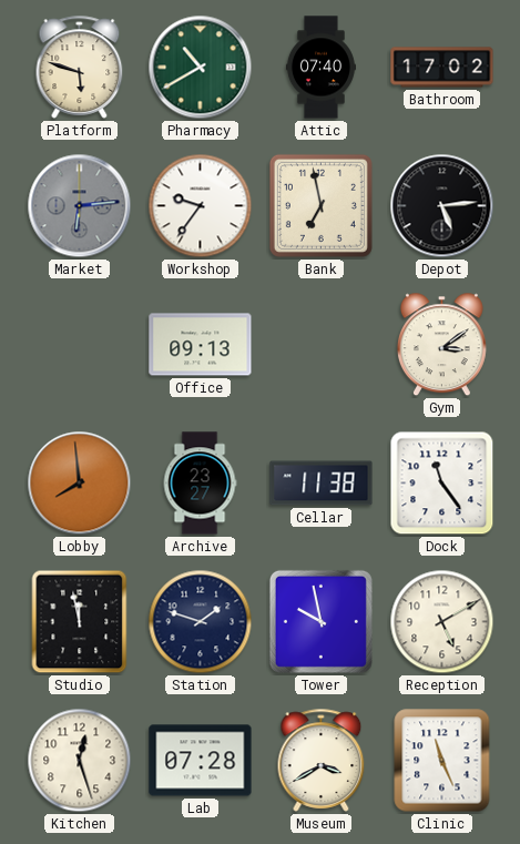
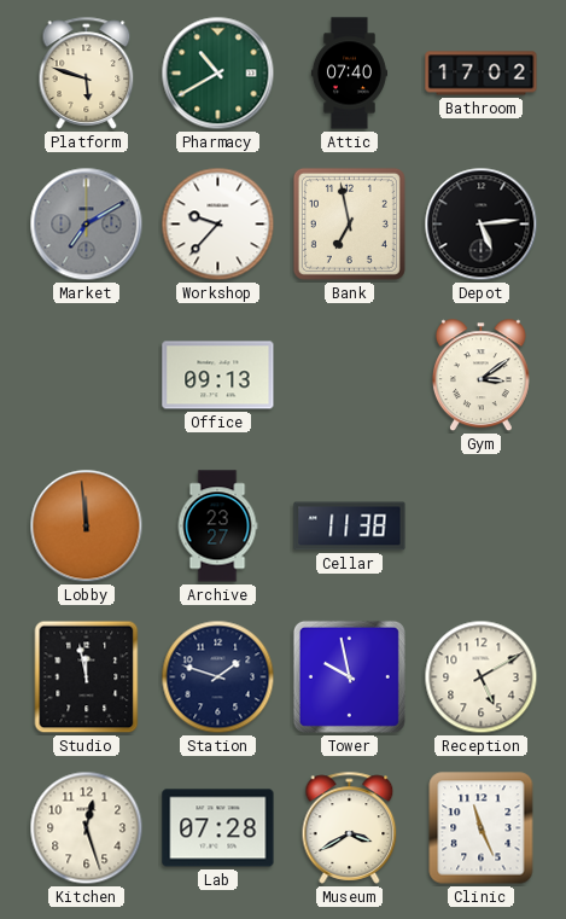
Market: 6:14 -> 7:10
Workshop: 9:36 -> 9:37
Lobby: 7:59 -> 11:59
Dock: 11:24 -> none
